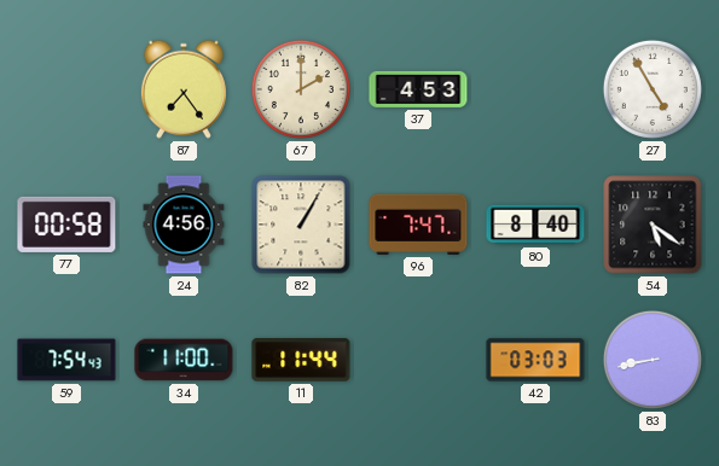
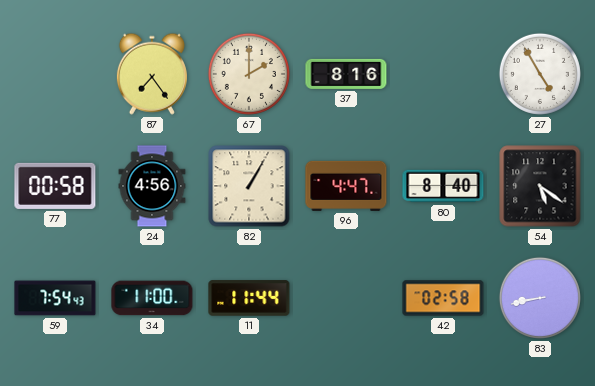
37: 4:53 -> 8:16
96: 7:47 -> 4:47
42: 03:03 -> 02:58
